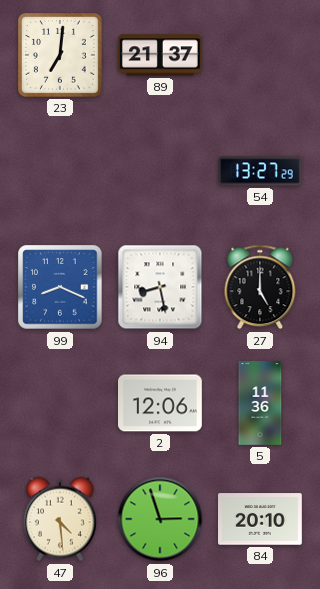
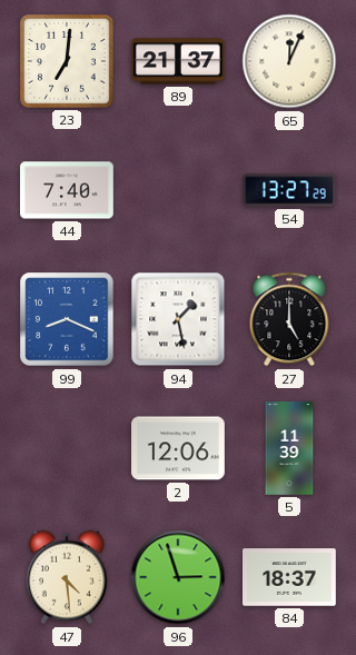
65: none -> 12:04
44: none -> 7:40
94: 8:28 -> 1:28
5: 11:36 -> 11:39
84: 20:10 -> 18:37
